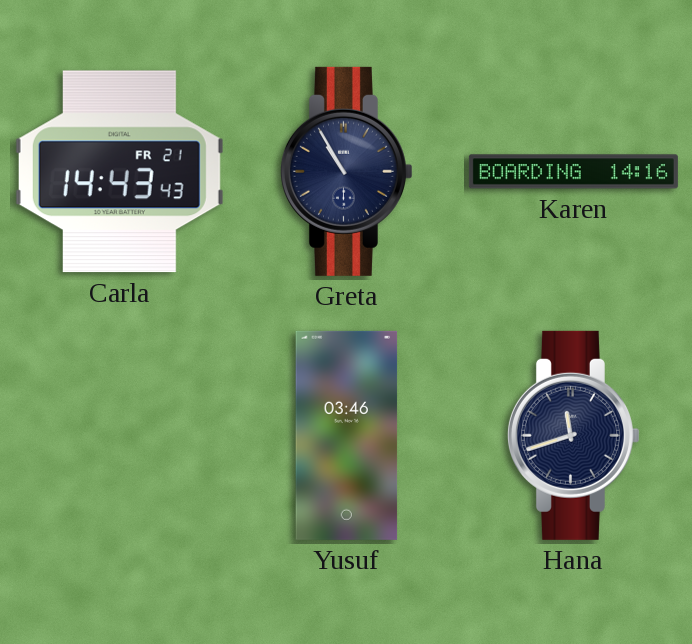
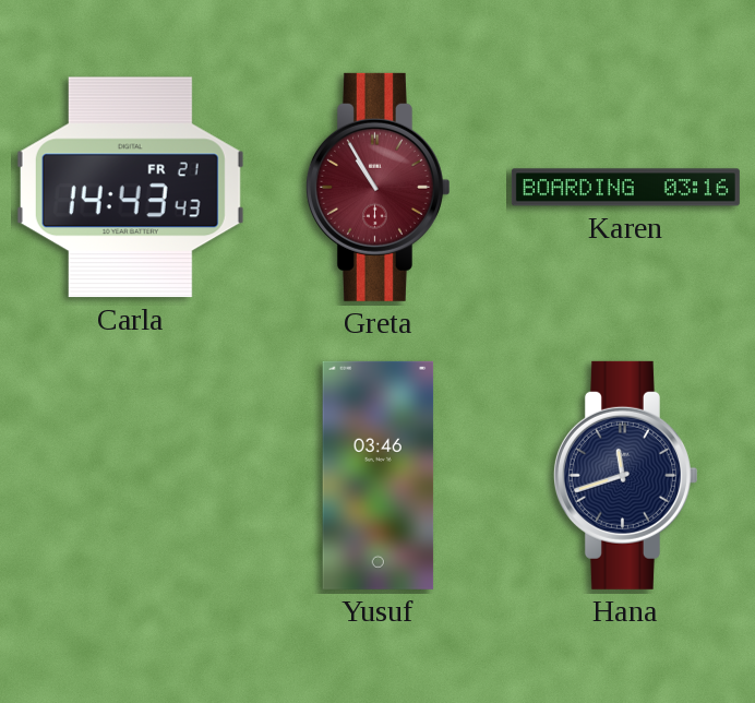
Greta dial: navy -> burgundy
Karen: 14:16 -> 03:16
